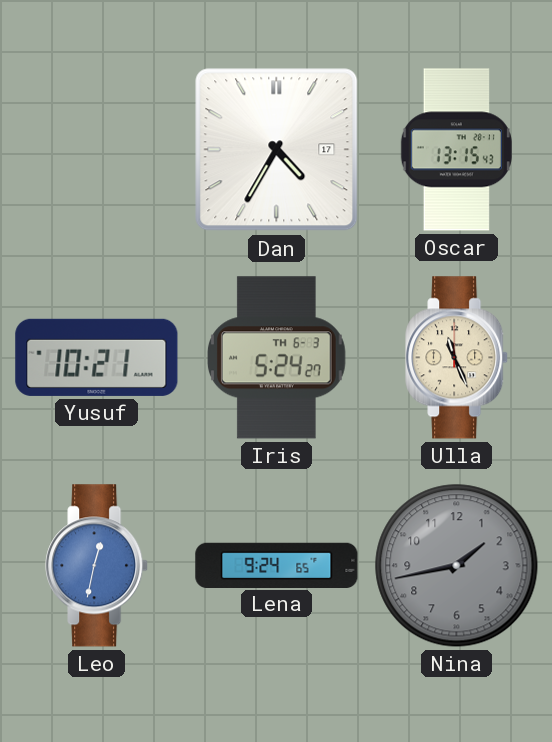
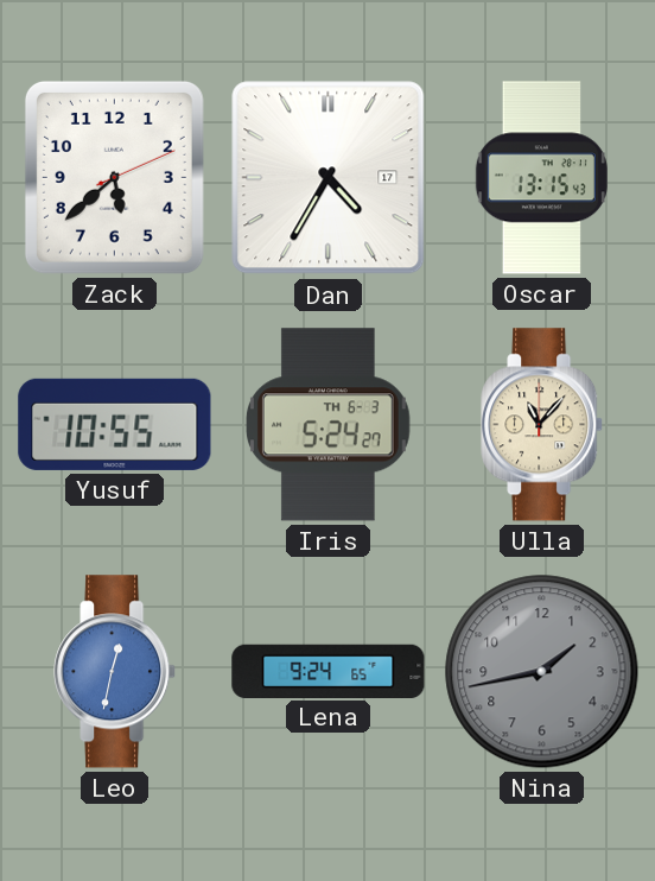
Zack: none -> 5:38
Yusuf: 10:21 -> 10:55
Ulla: 11:26 -> 11:07
